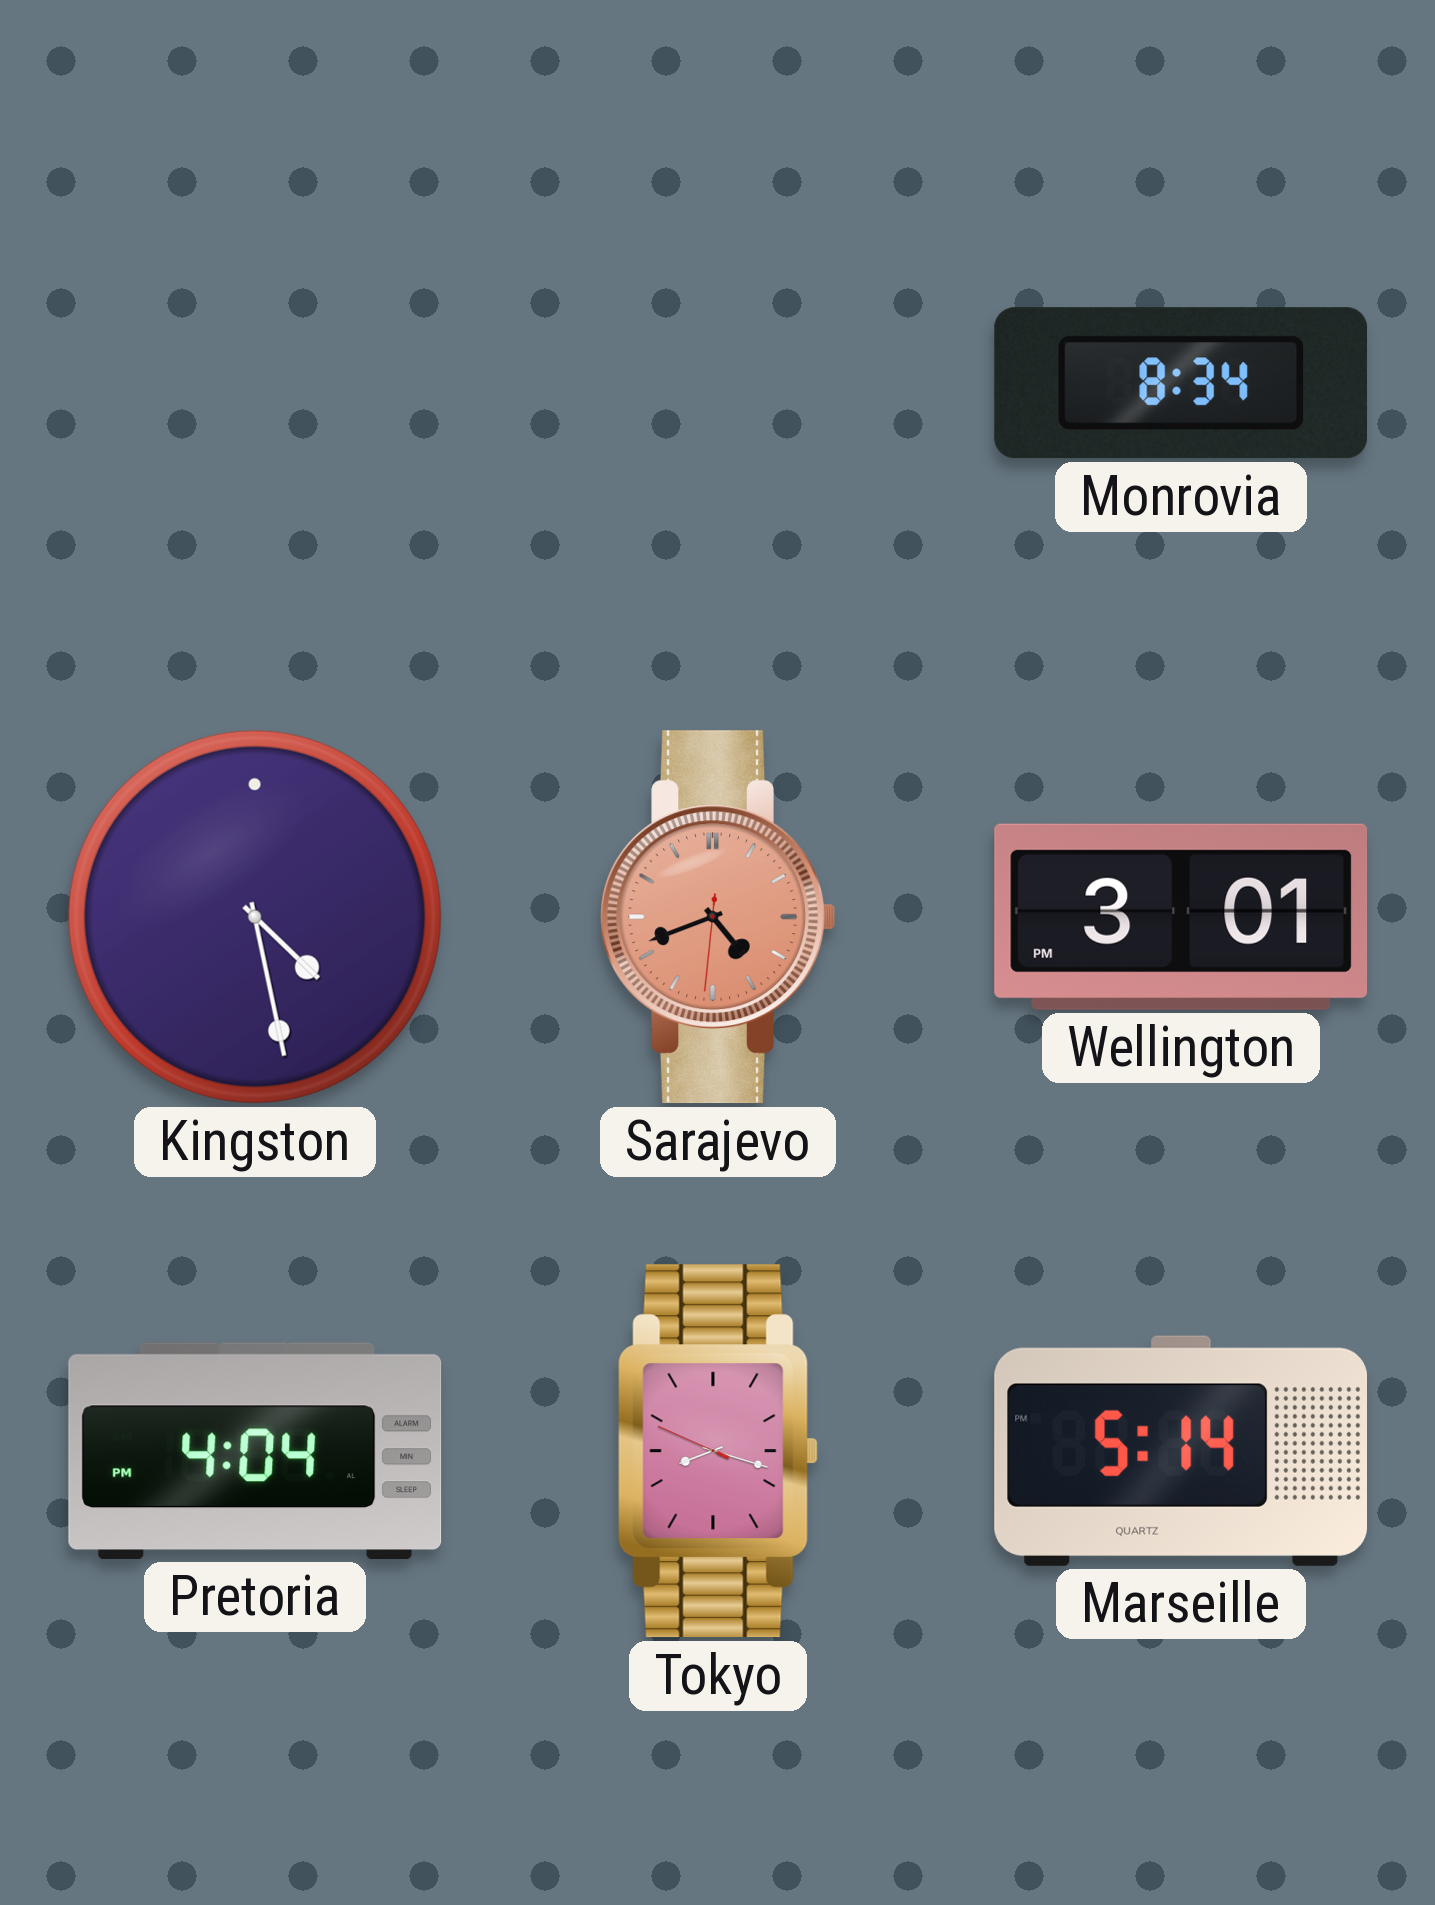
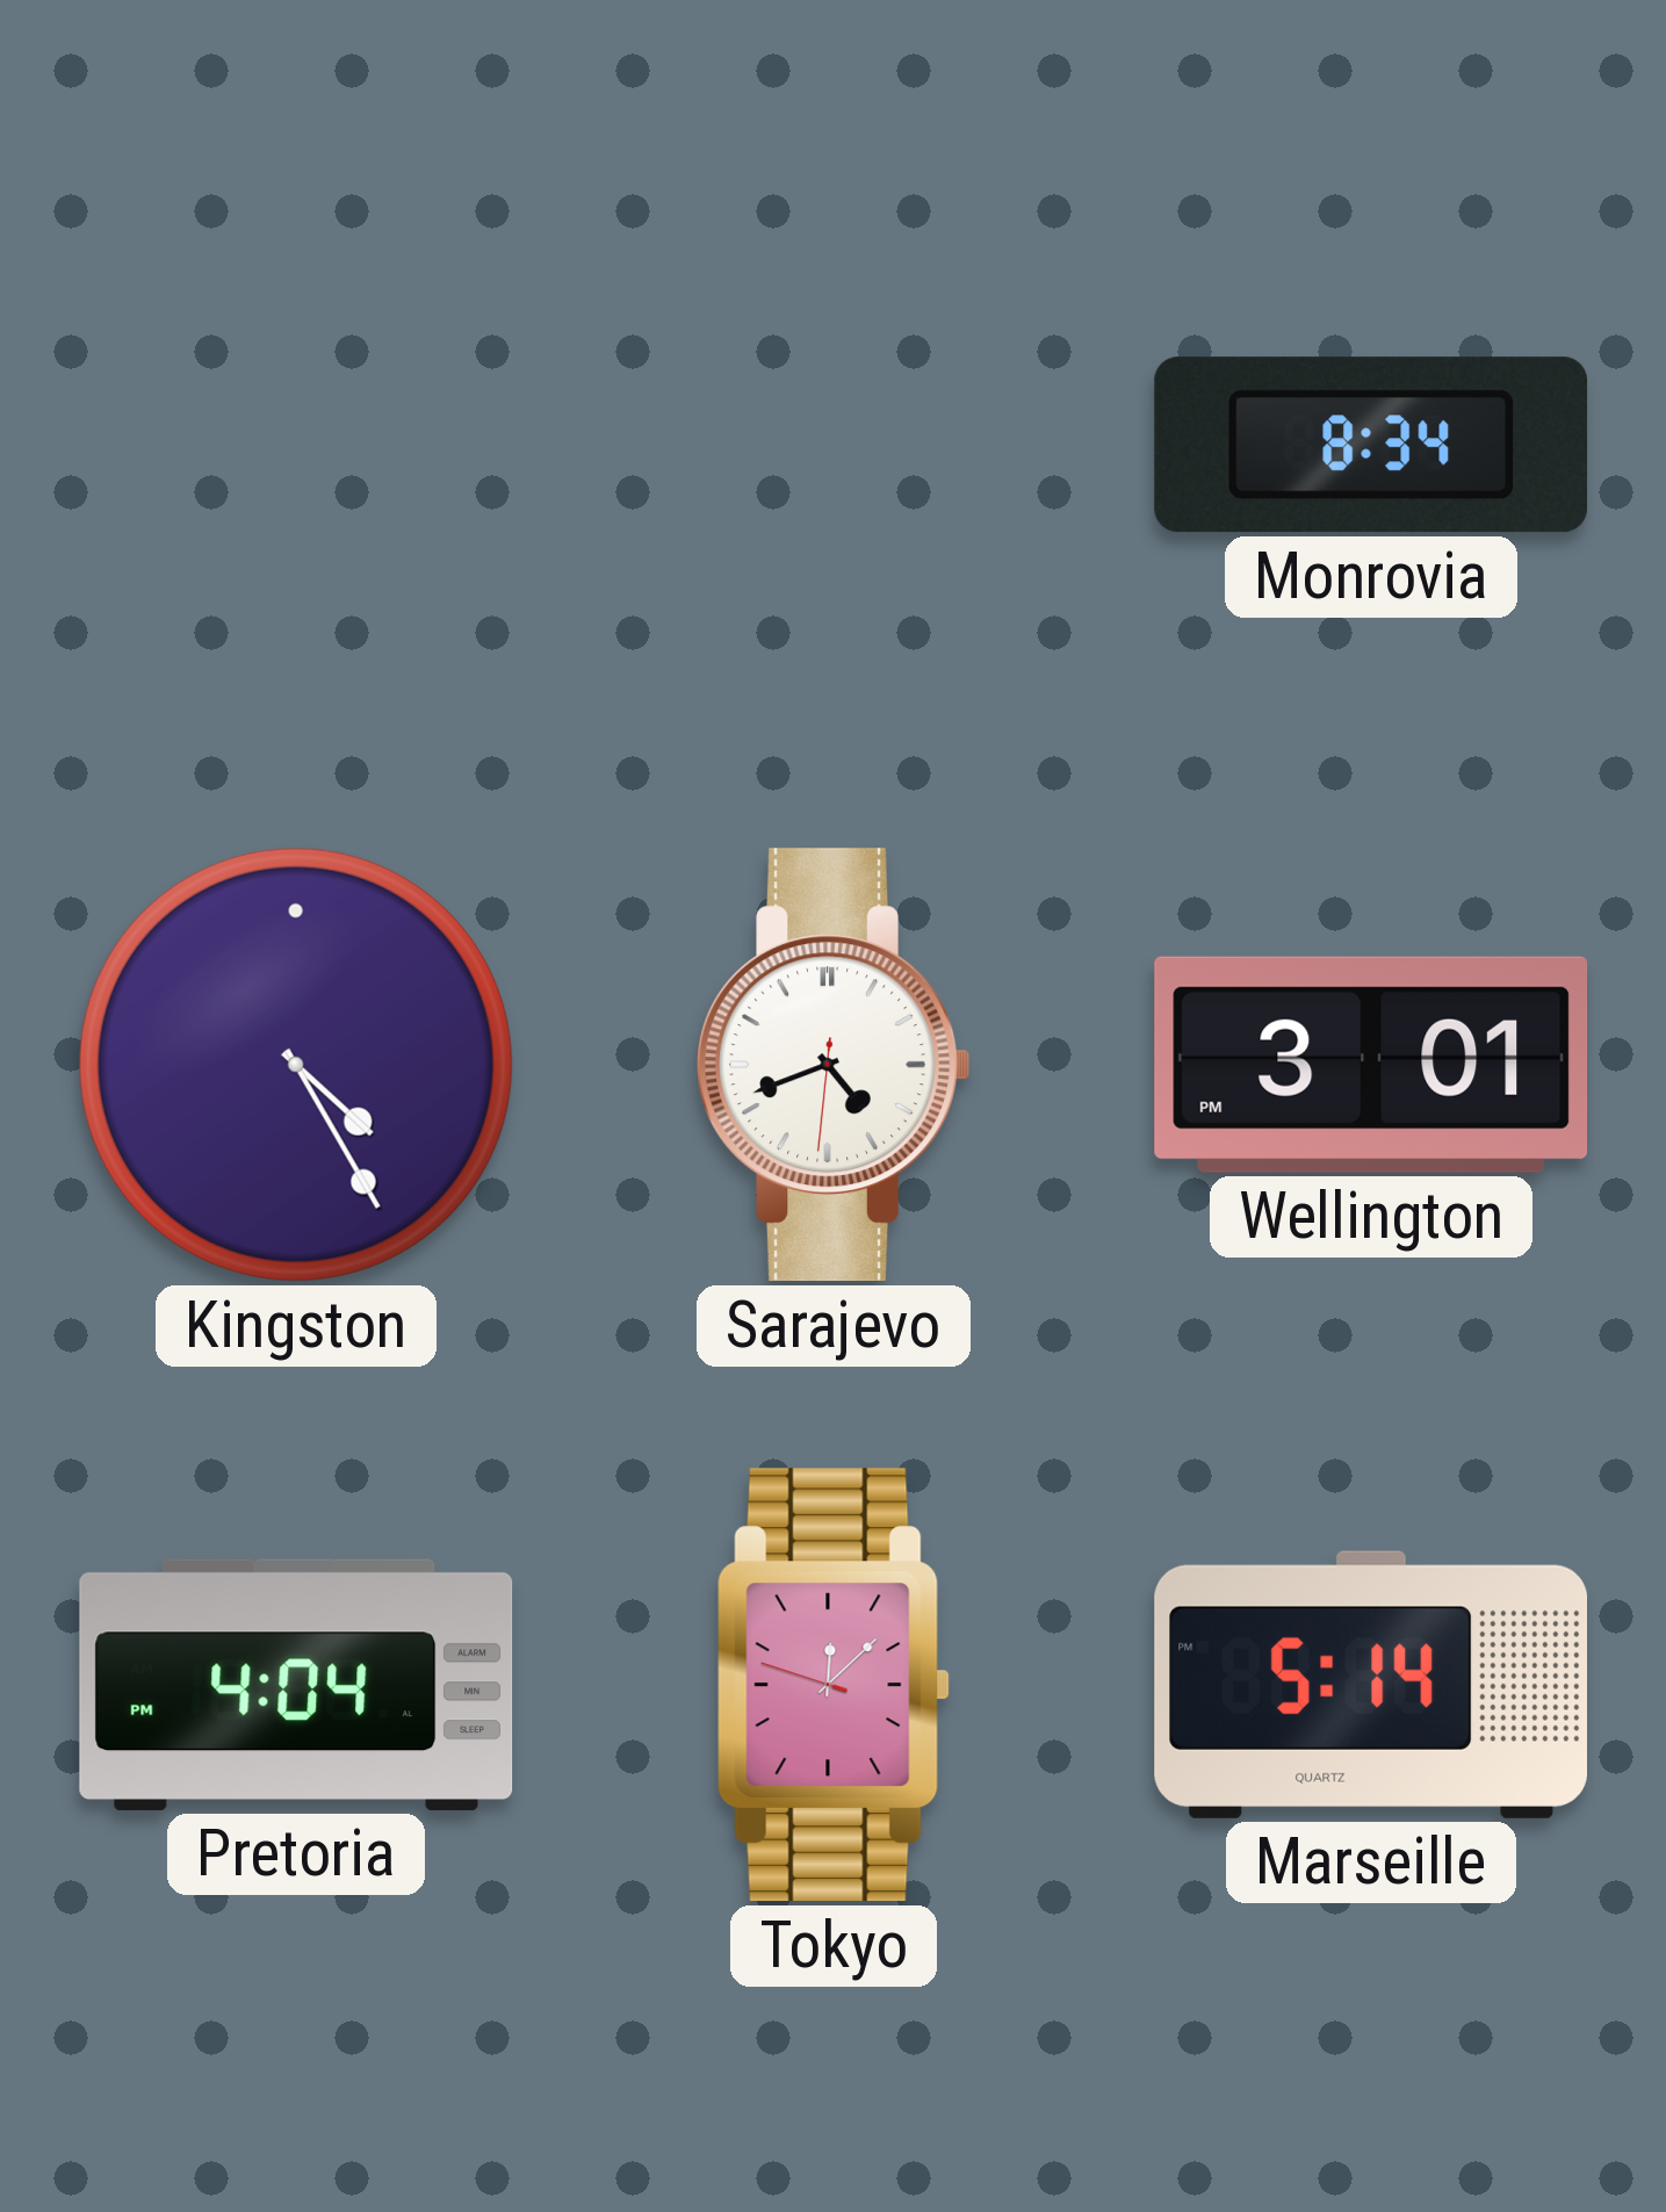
Kingston: 4:28 -> 4:25
Sarajevo dial: salmon -> white
Tokyo: 8:17 -> 12:07
